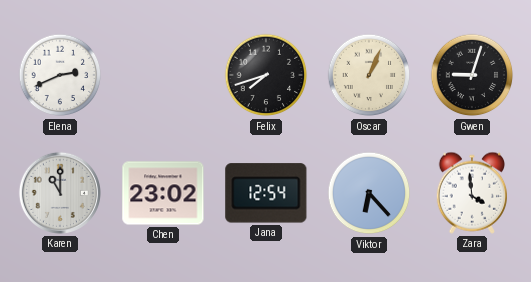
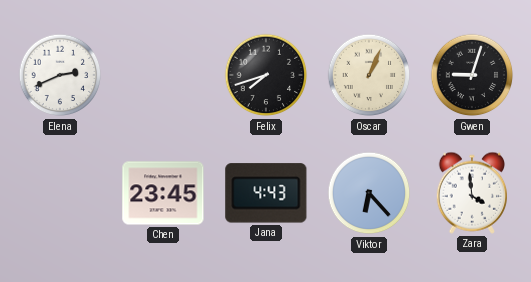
Karen: 11:00 -> none
Chen: 23:02 -> 23:45
Jana: 12:54 -> 4:43
